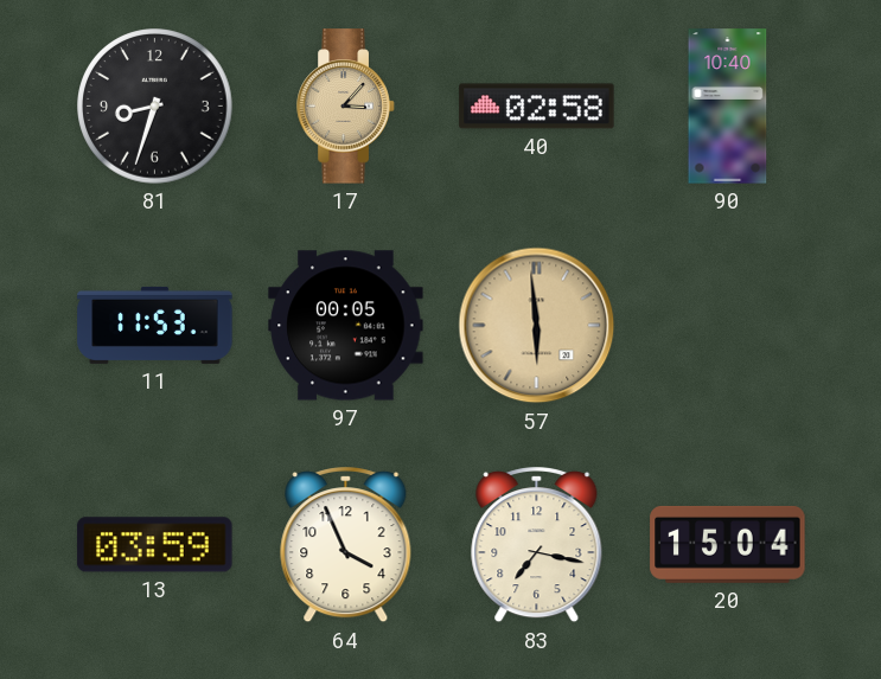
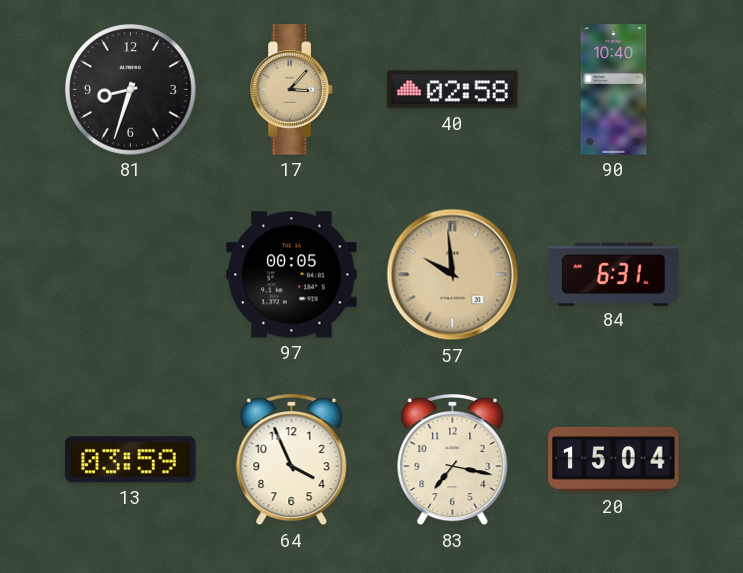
11: 11:53 -> none
57: 5:59 -> 9:59
84: none -> 6:31
